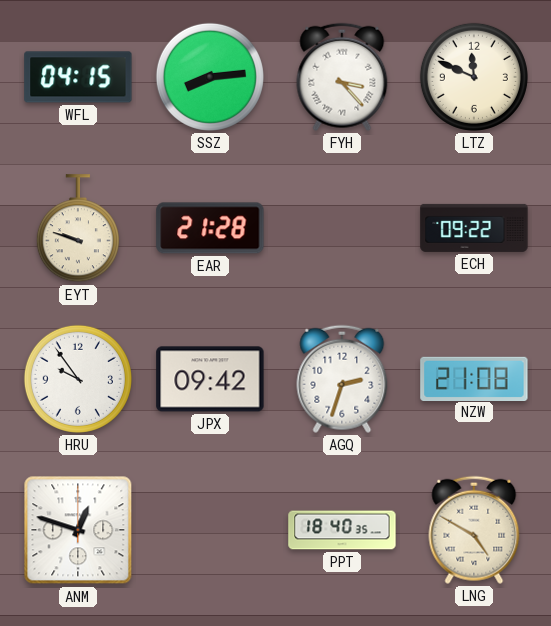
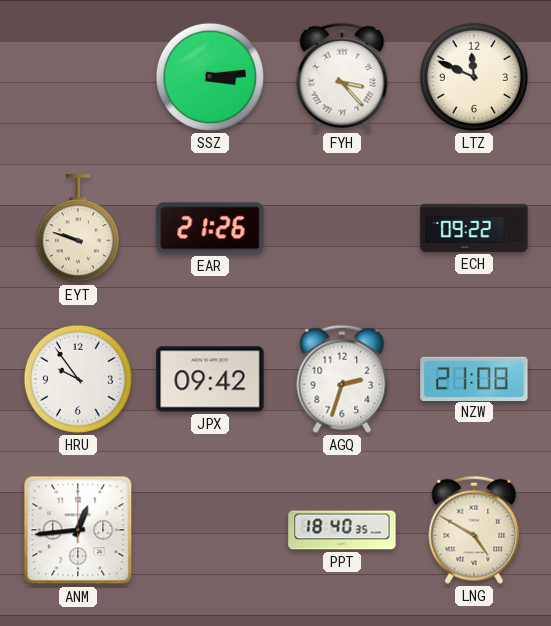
WFL: 04:15 -> none
SSZ: 8:14 -> 3:14
EAR: 21:28 -> 21:26
ANM: 12:48 -> 12:44
